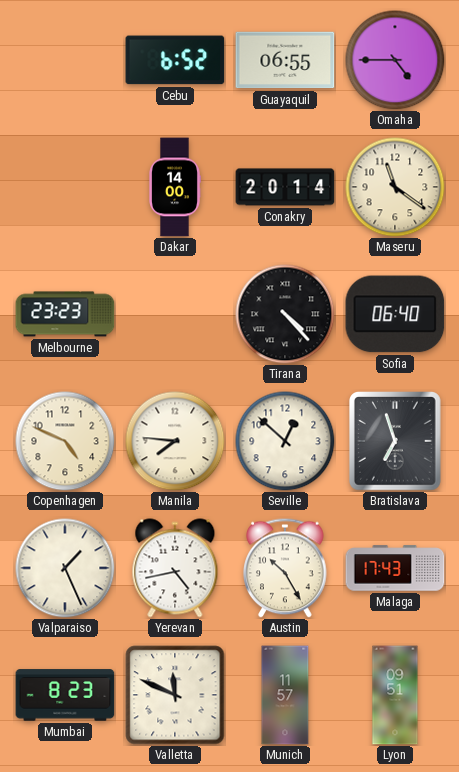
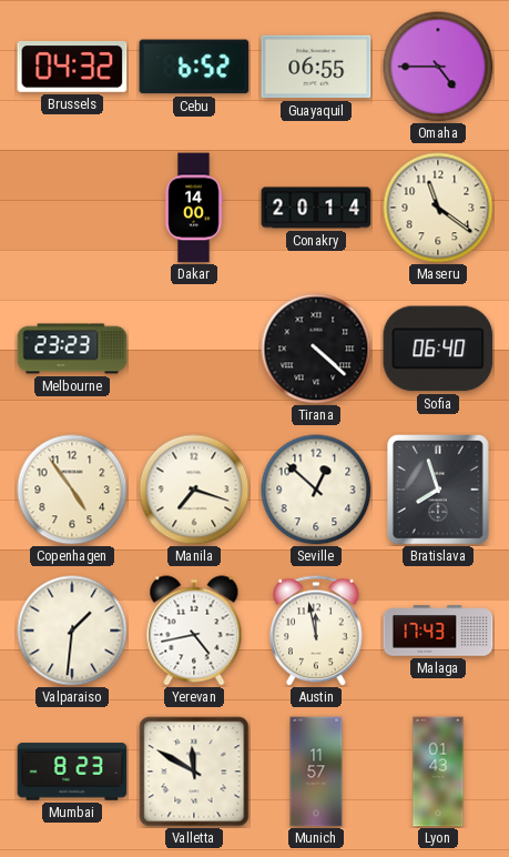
Brussels: none -> 04:32
Tirana: 4:23 -> 4:22
Copenhagen: 4:49 -> 4:54
Manila: 7:46 -> 7:18
Bratislava: 6:57 -> 7:57
Valparaiso: 1:26 -> 1:31
Austin: 10:25 -> 11:58
Valletta: 11:49 -> 11:50
Lyon: 09:51 -> 01:43
